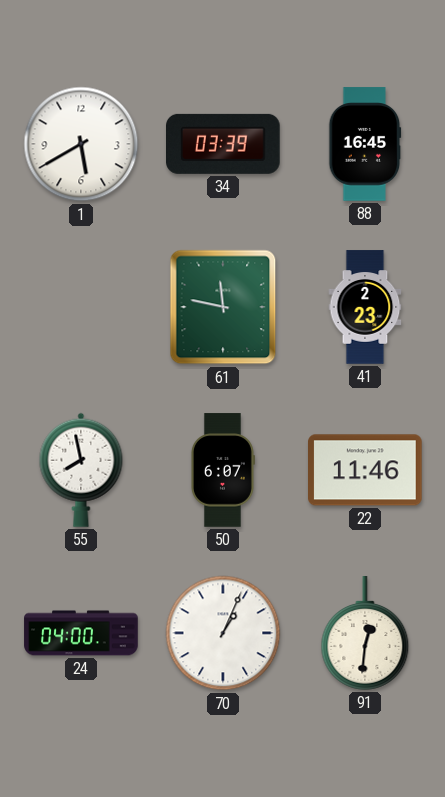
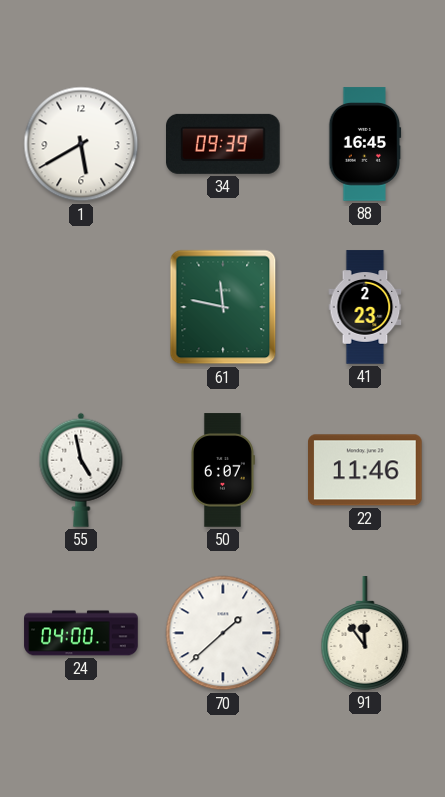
34: 03:39 -> 09:39
55: 7:58 -> 4:58
70: 1:04 -> 1:38
91: 12:31 -> 11:54
